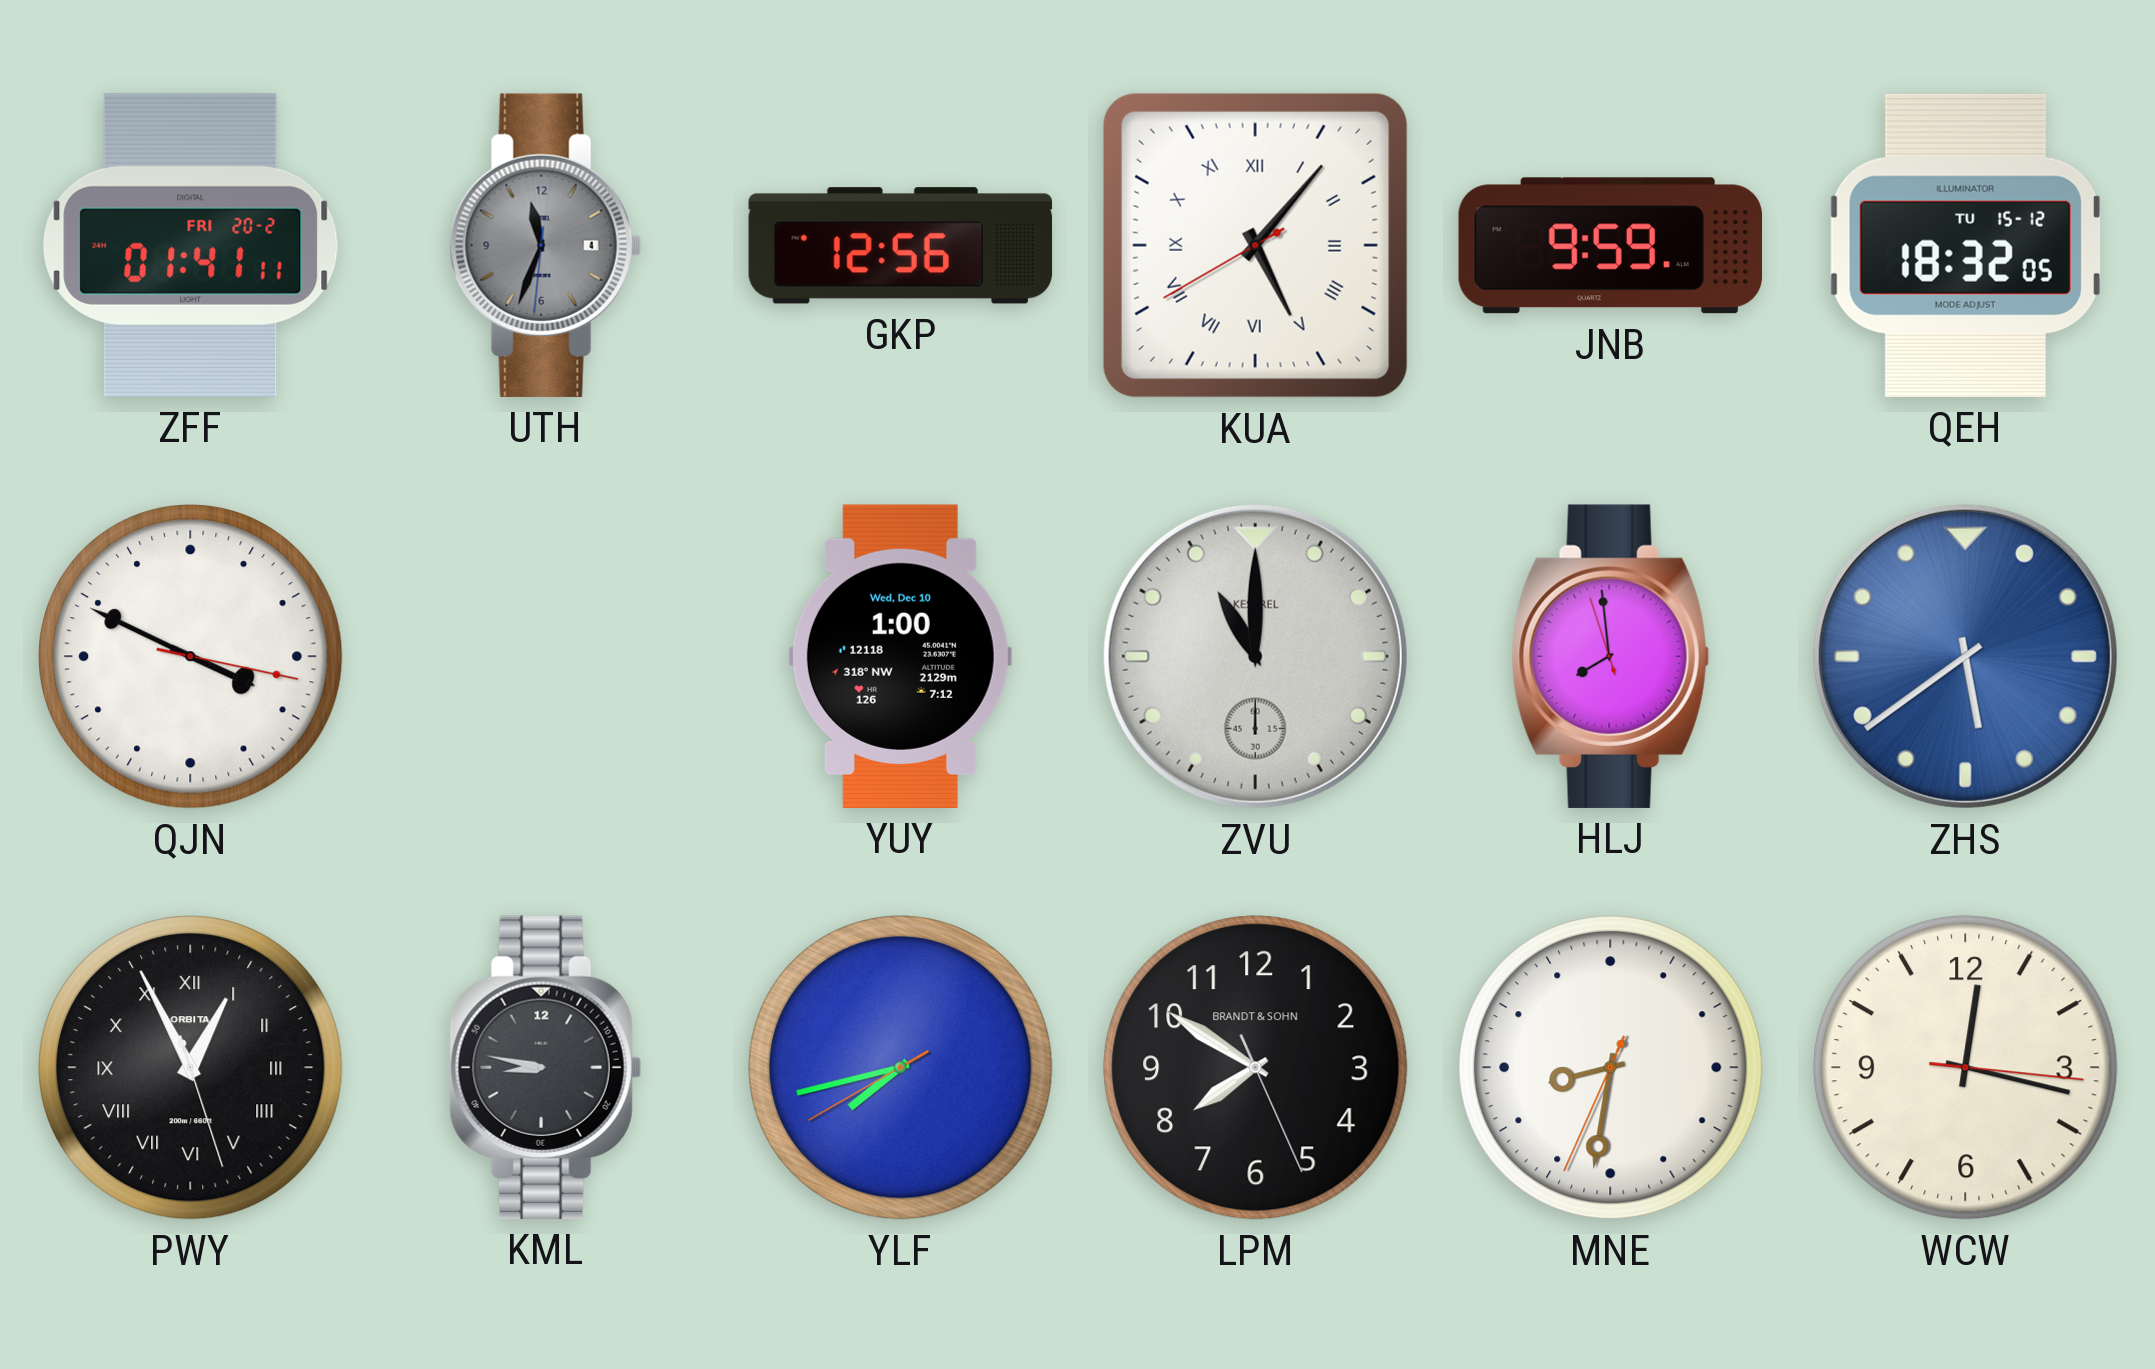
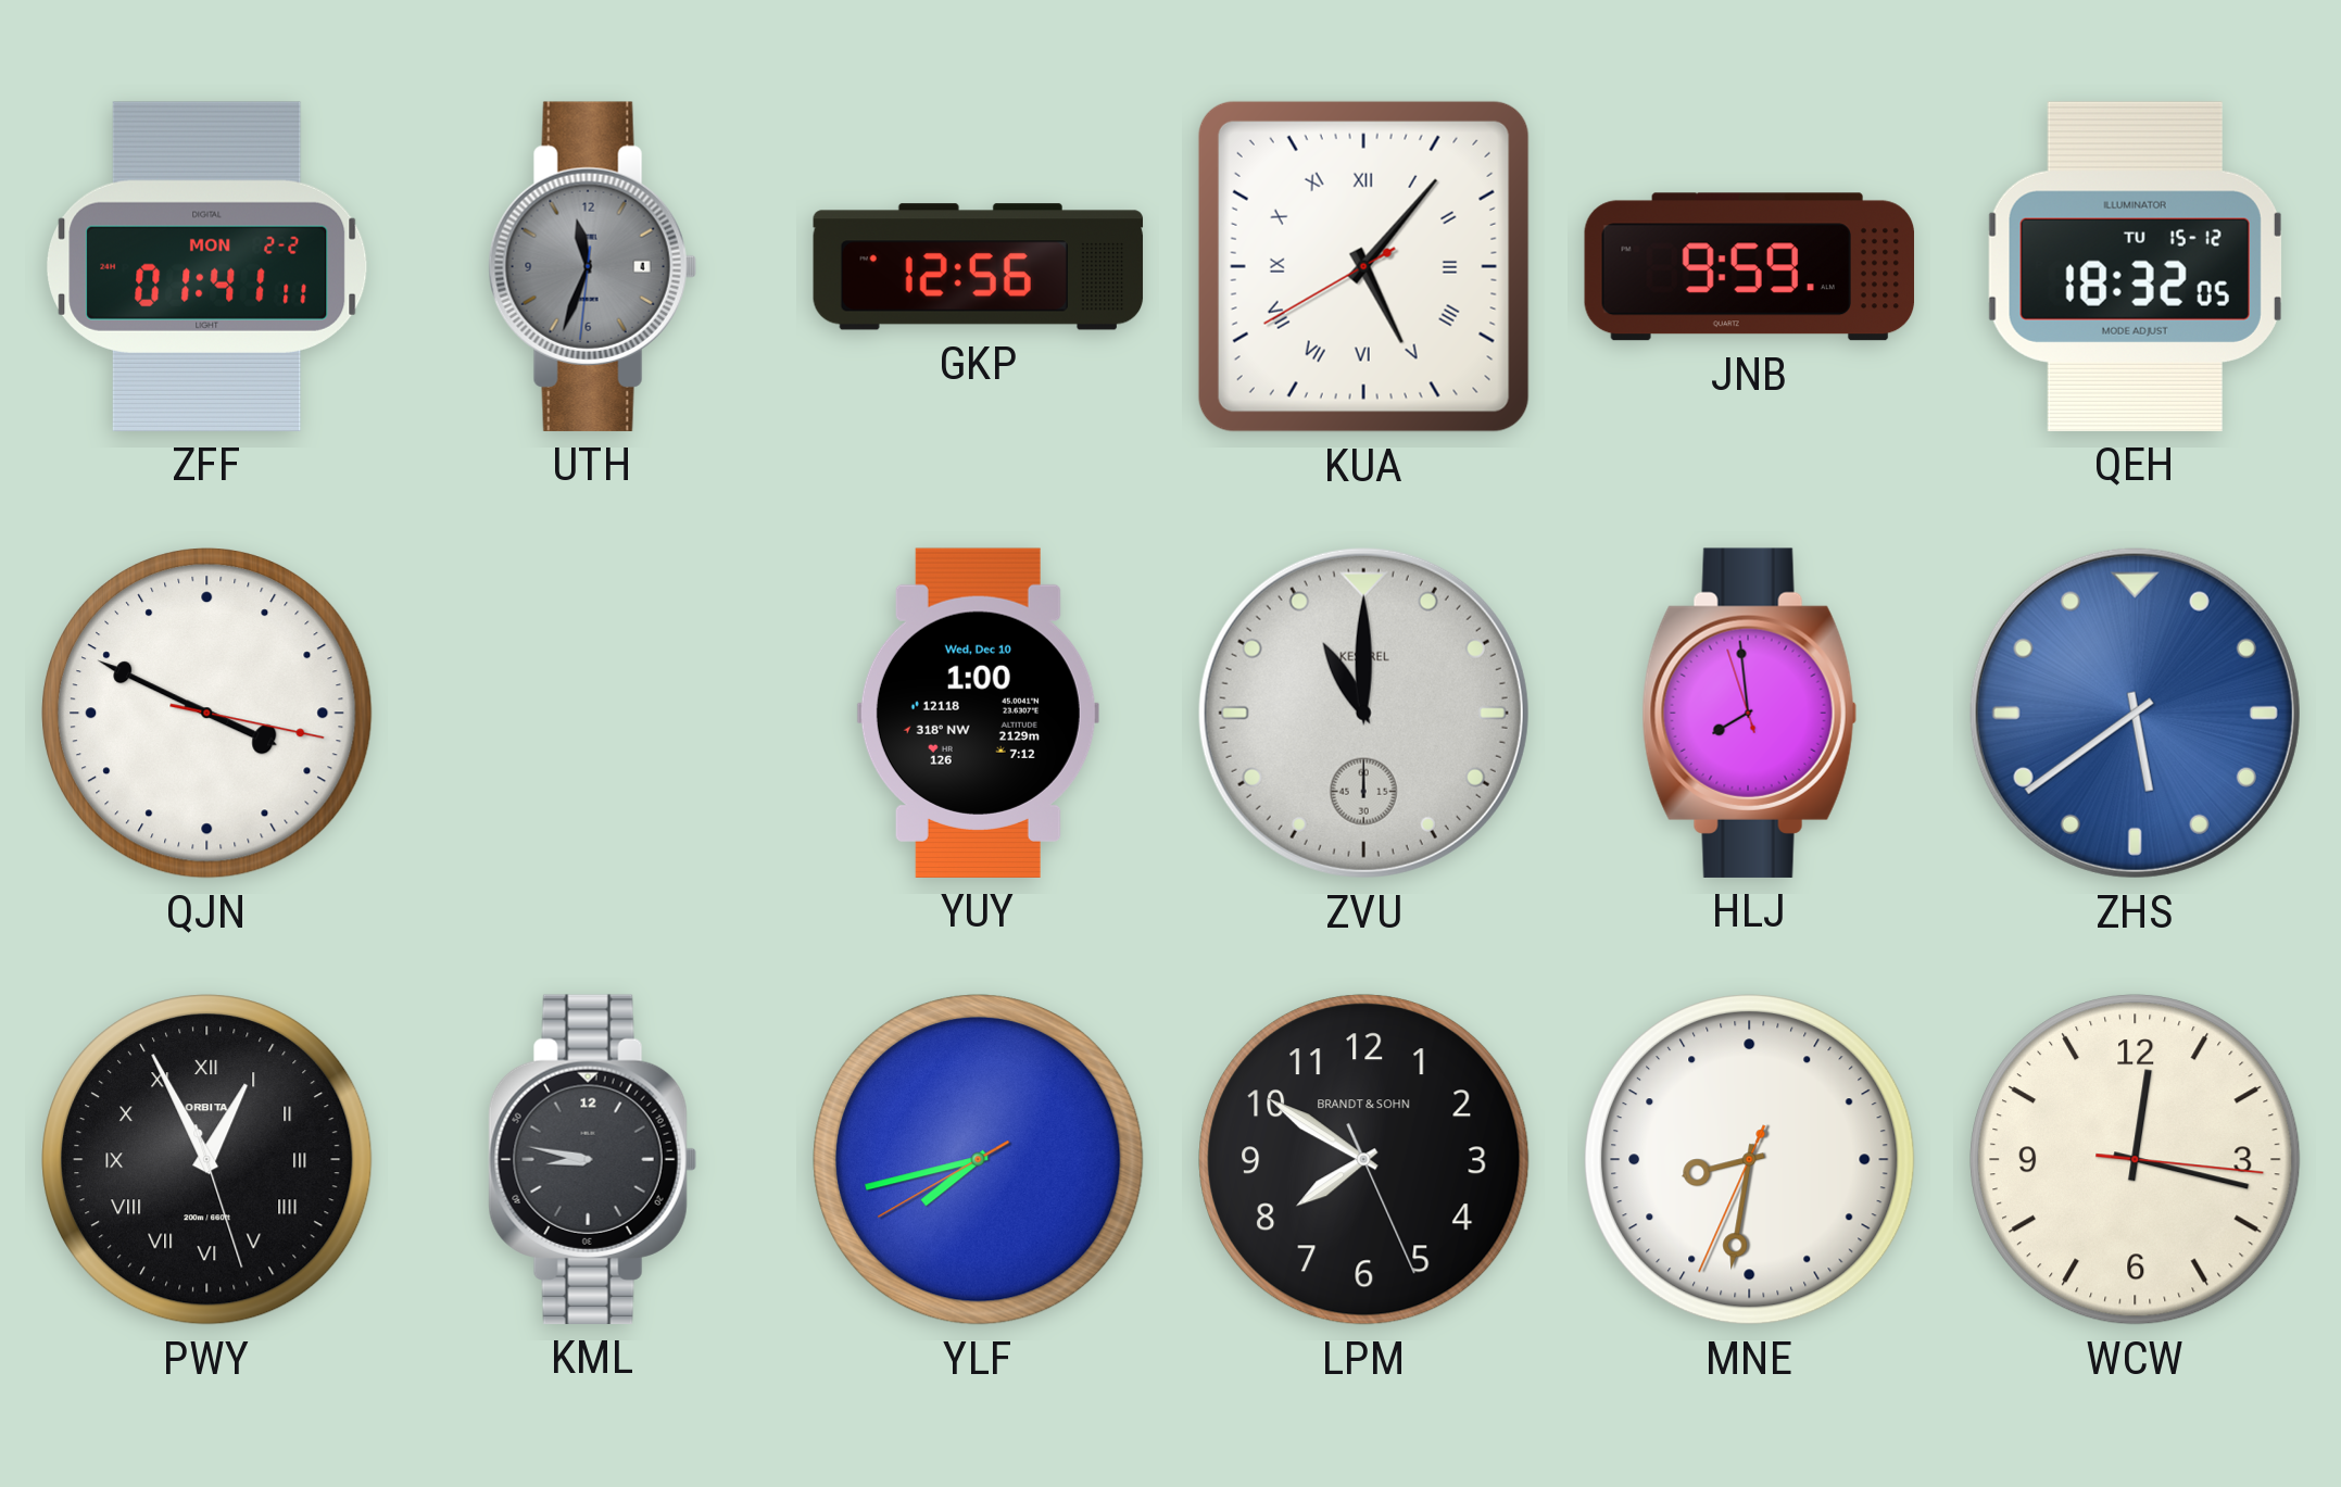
ZFF date: FRI 20-2 -> MON 2-2
